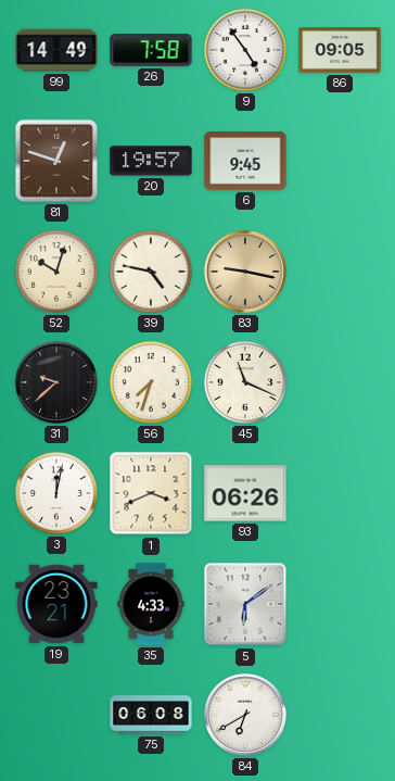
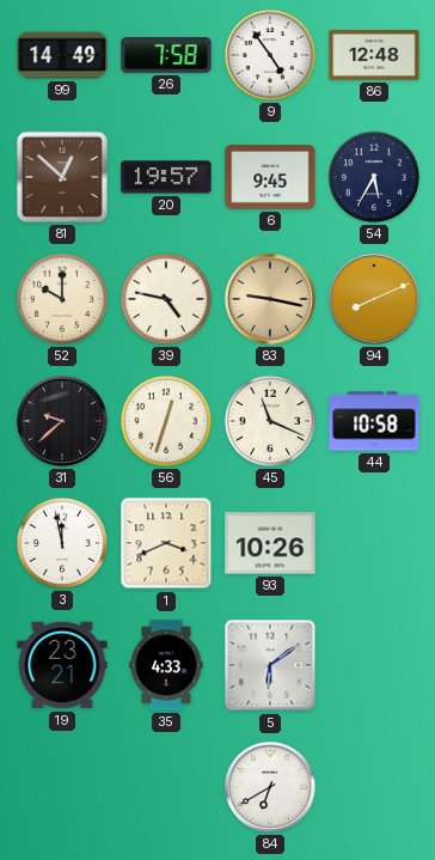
86: 09:05 -> 12:48
81: 12:48 -> 12:52
54: none -> 5:35
52: 10:03 -> 10:00
94: none -> 8:11
56: 7:33 -> 12:33
44: none -> 10:58
3: 12:02 -> 11:58
93: 06:26 -> 10:26
75: 06:08 -> none
